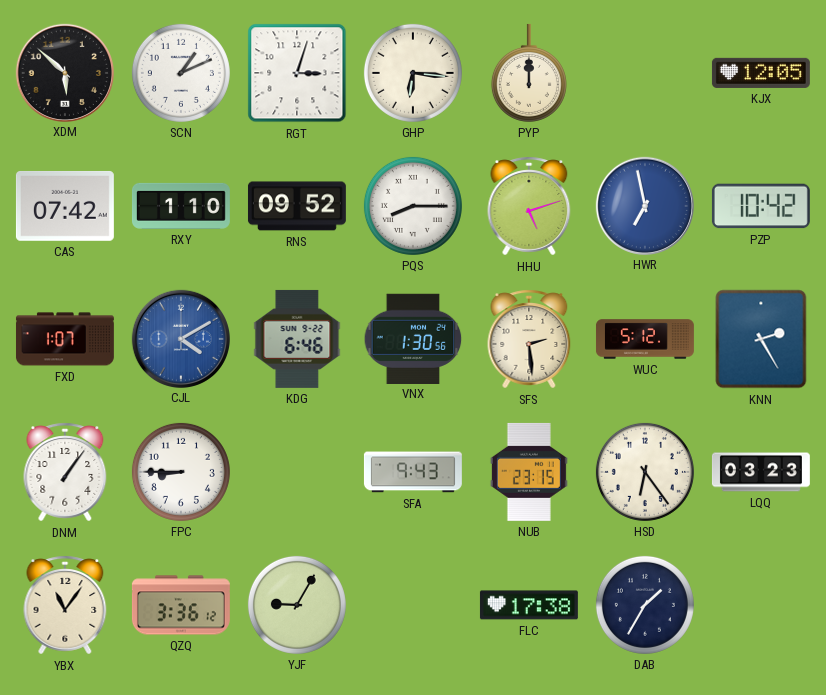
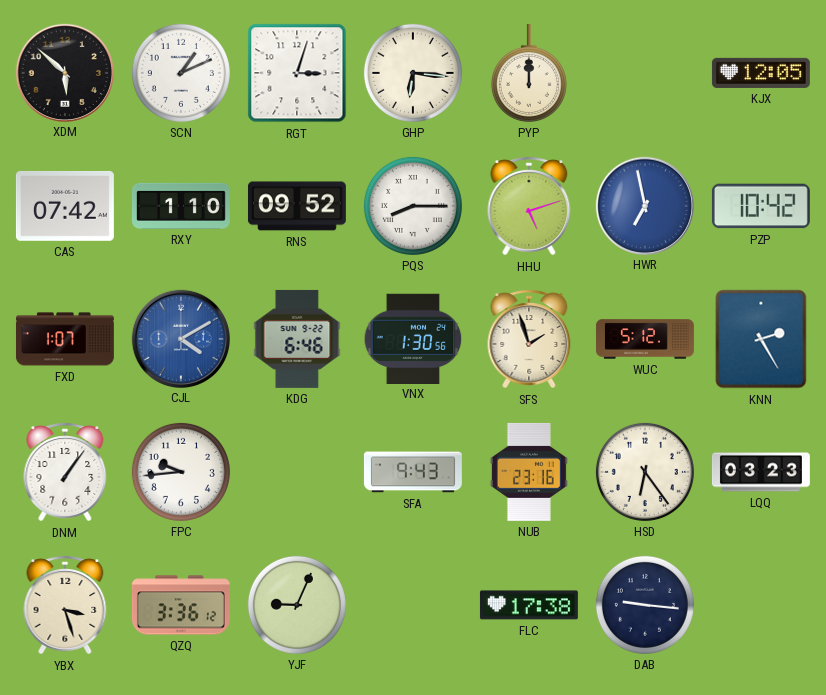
SFS: 2:29 -> 1:57
FPC: 8:45 -> 9:44
NUB: 23:15 -> 23:16
YBX: 11:06 -> 3:27
YJF: 9:05 -> 9:04
DAB: 1:35 -> 9:16
